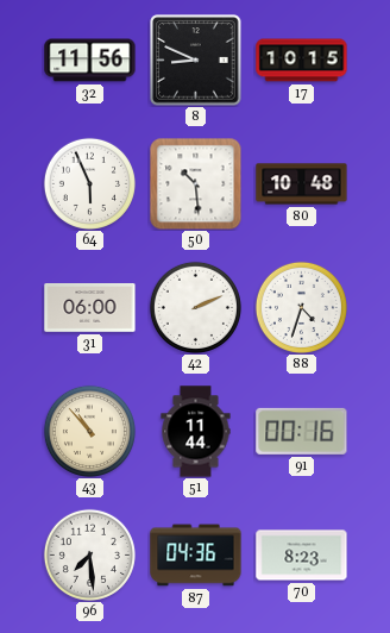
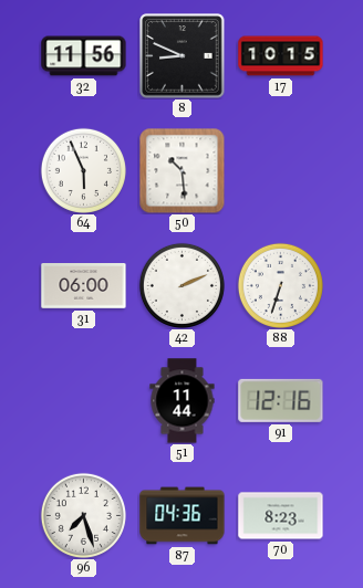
80: 10:48 -> none
88: 4:33 -> 6:33
43: 10:53 -> none
91: 00:16 -> 12:16
96: 7:29 -> 7:27
